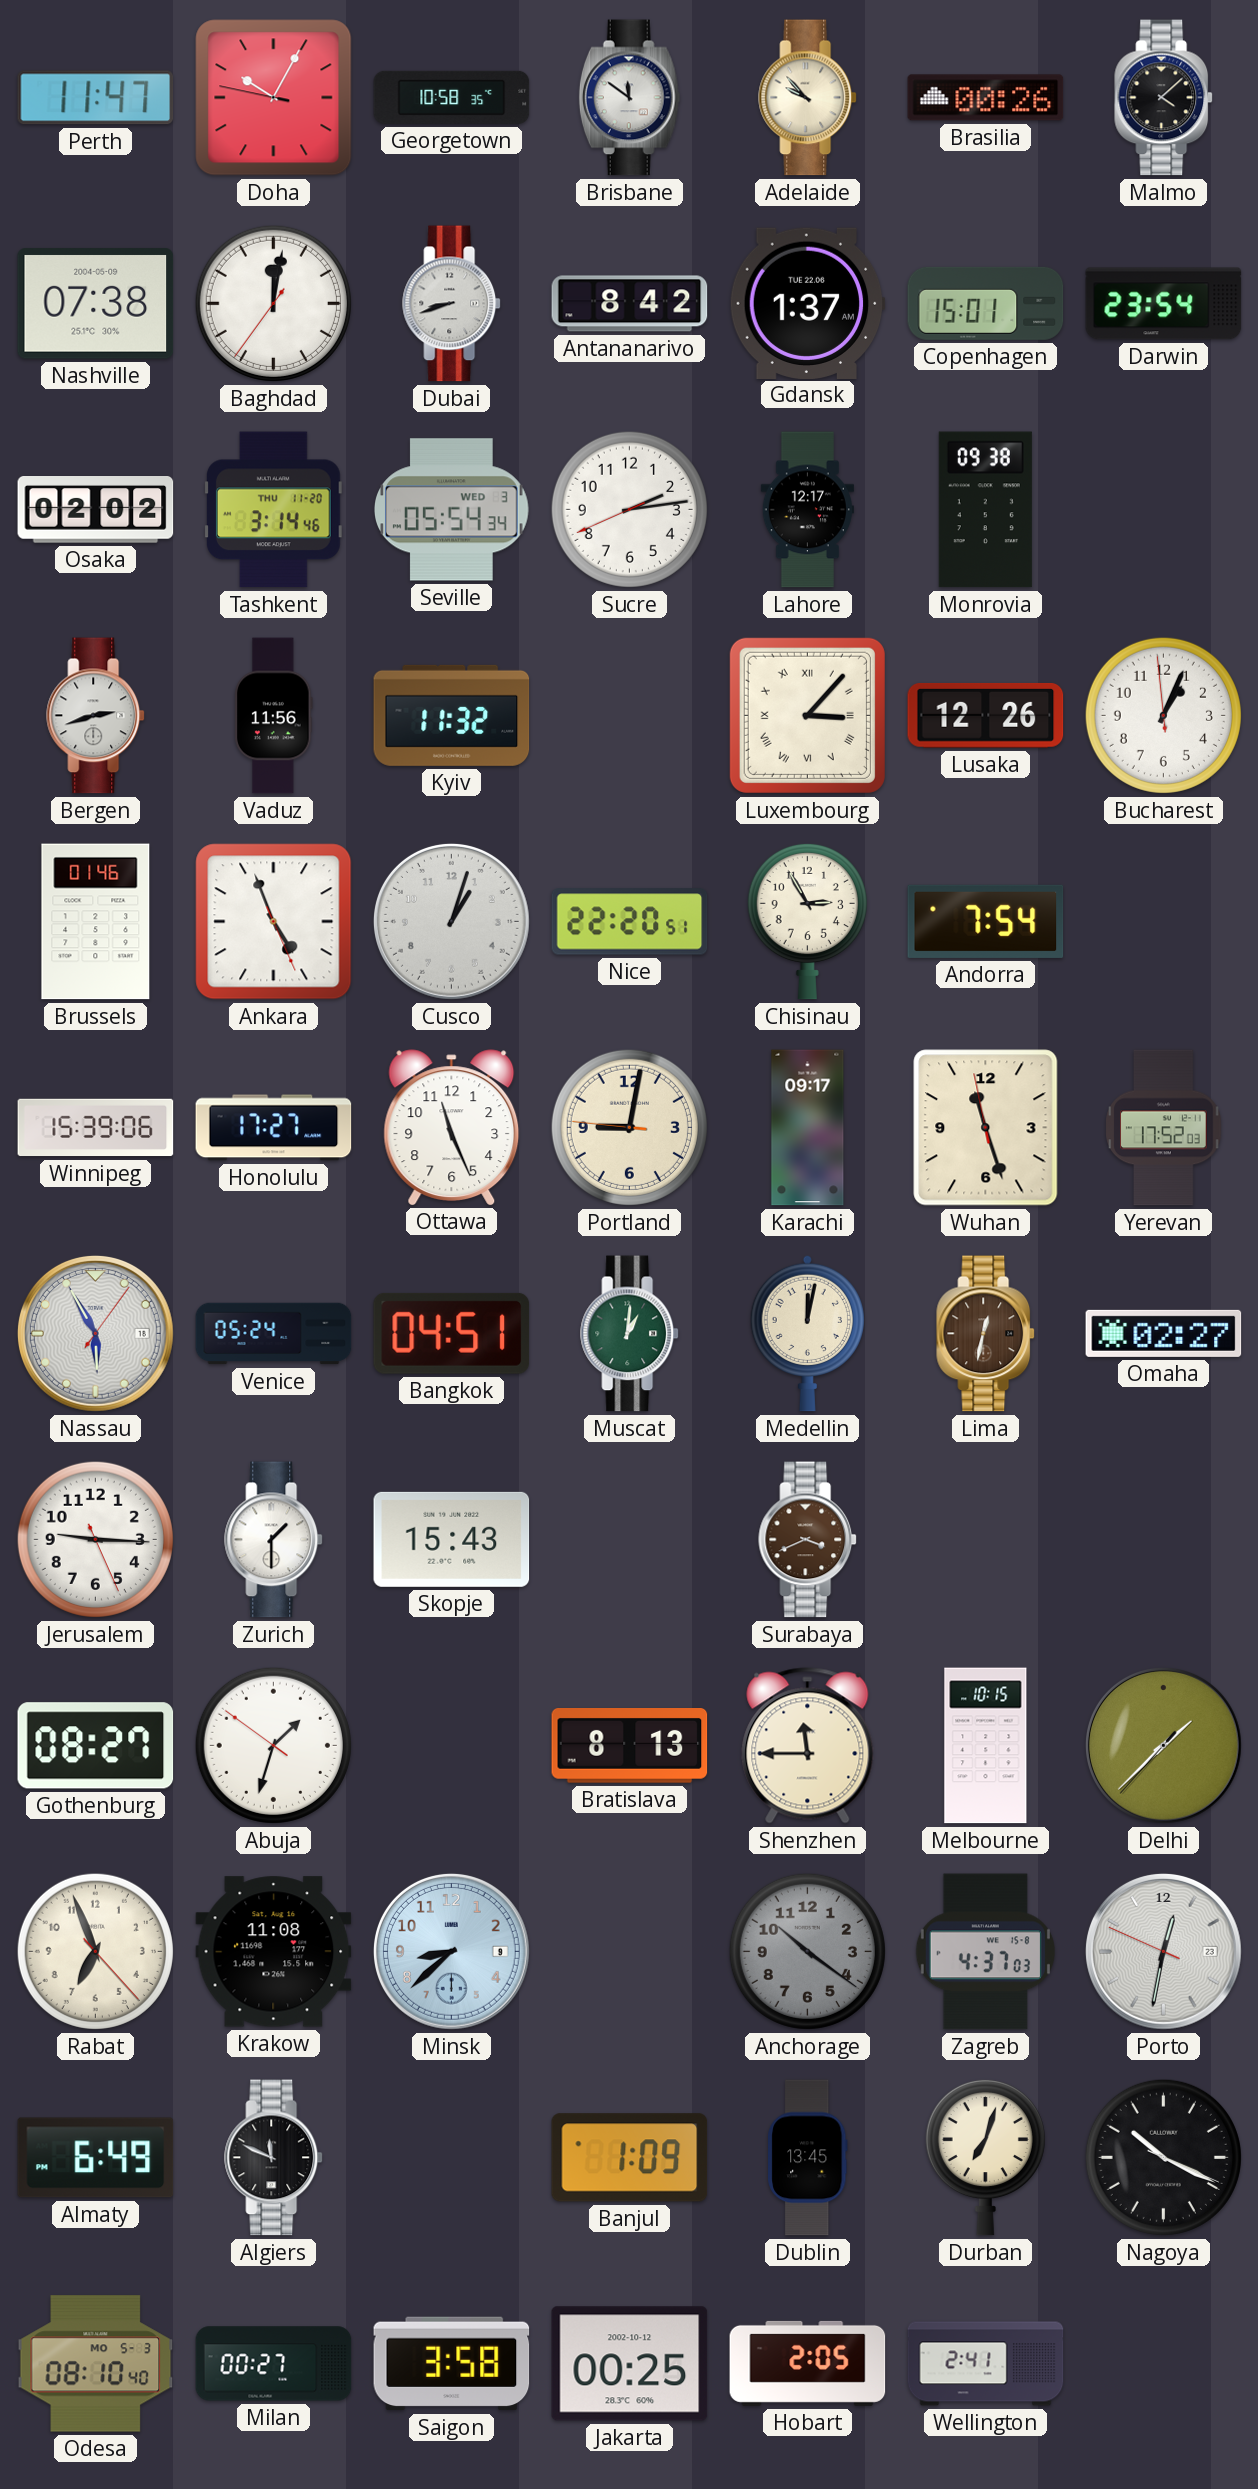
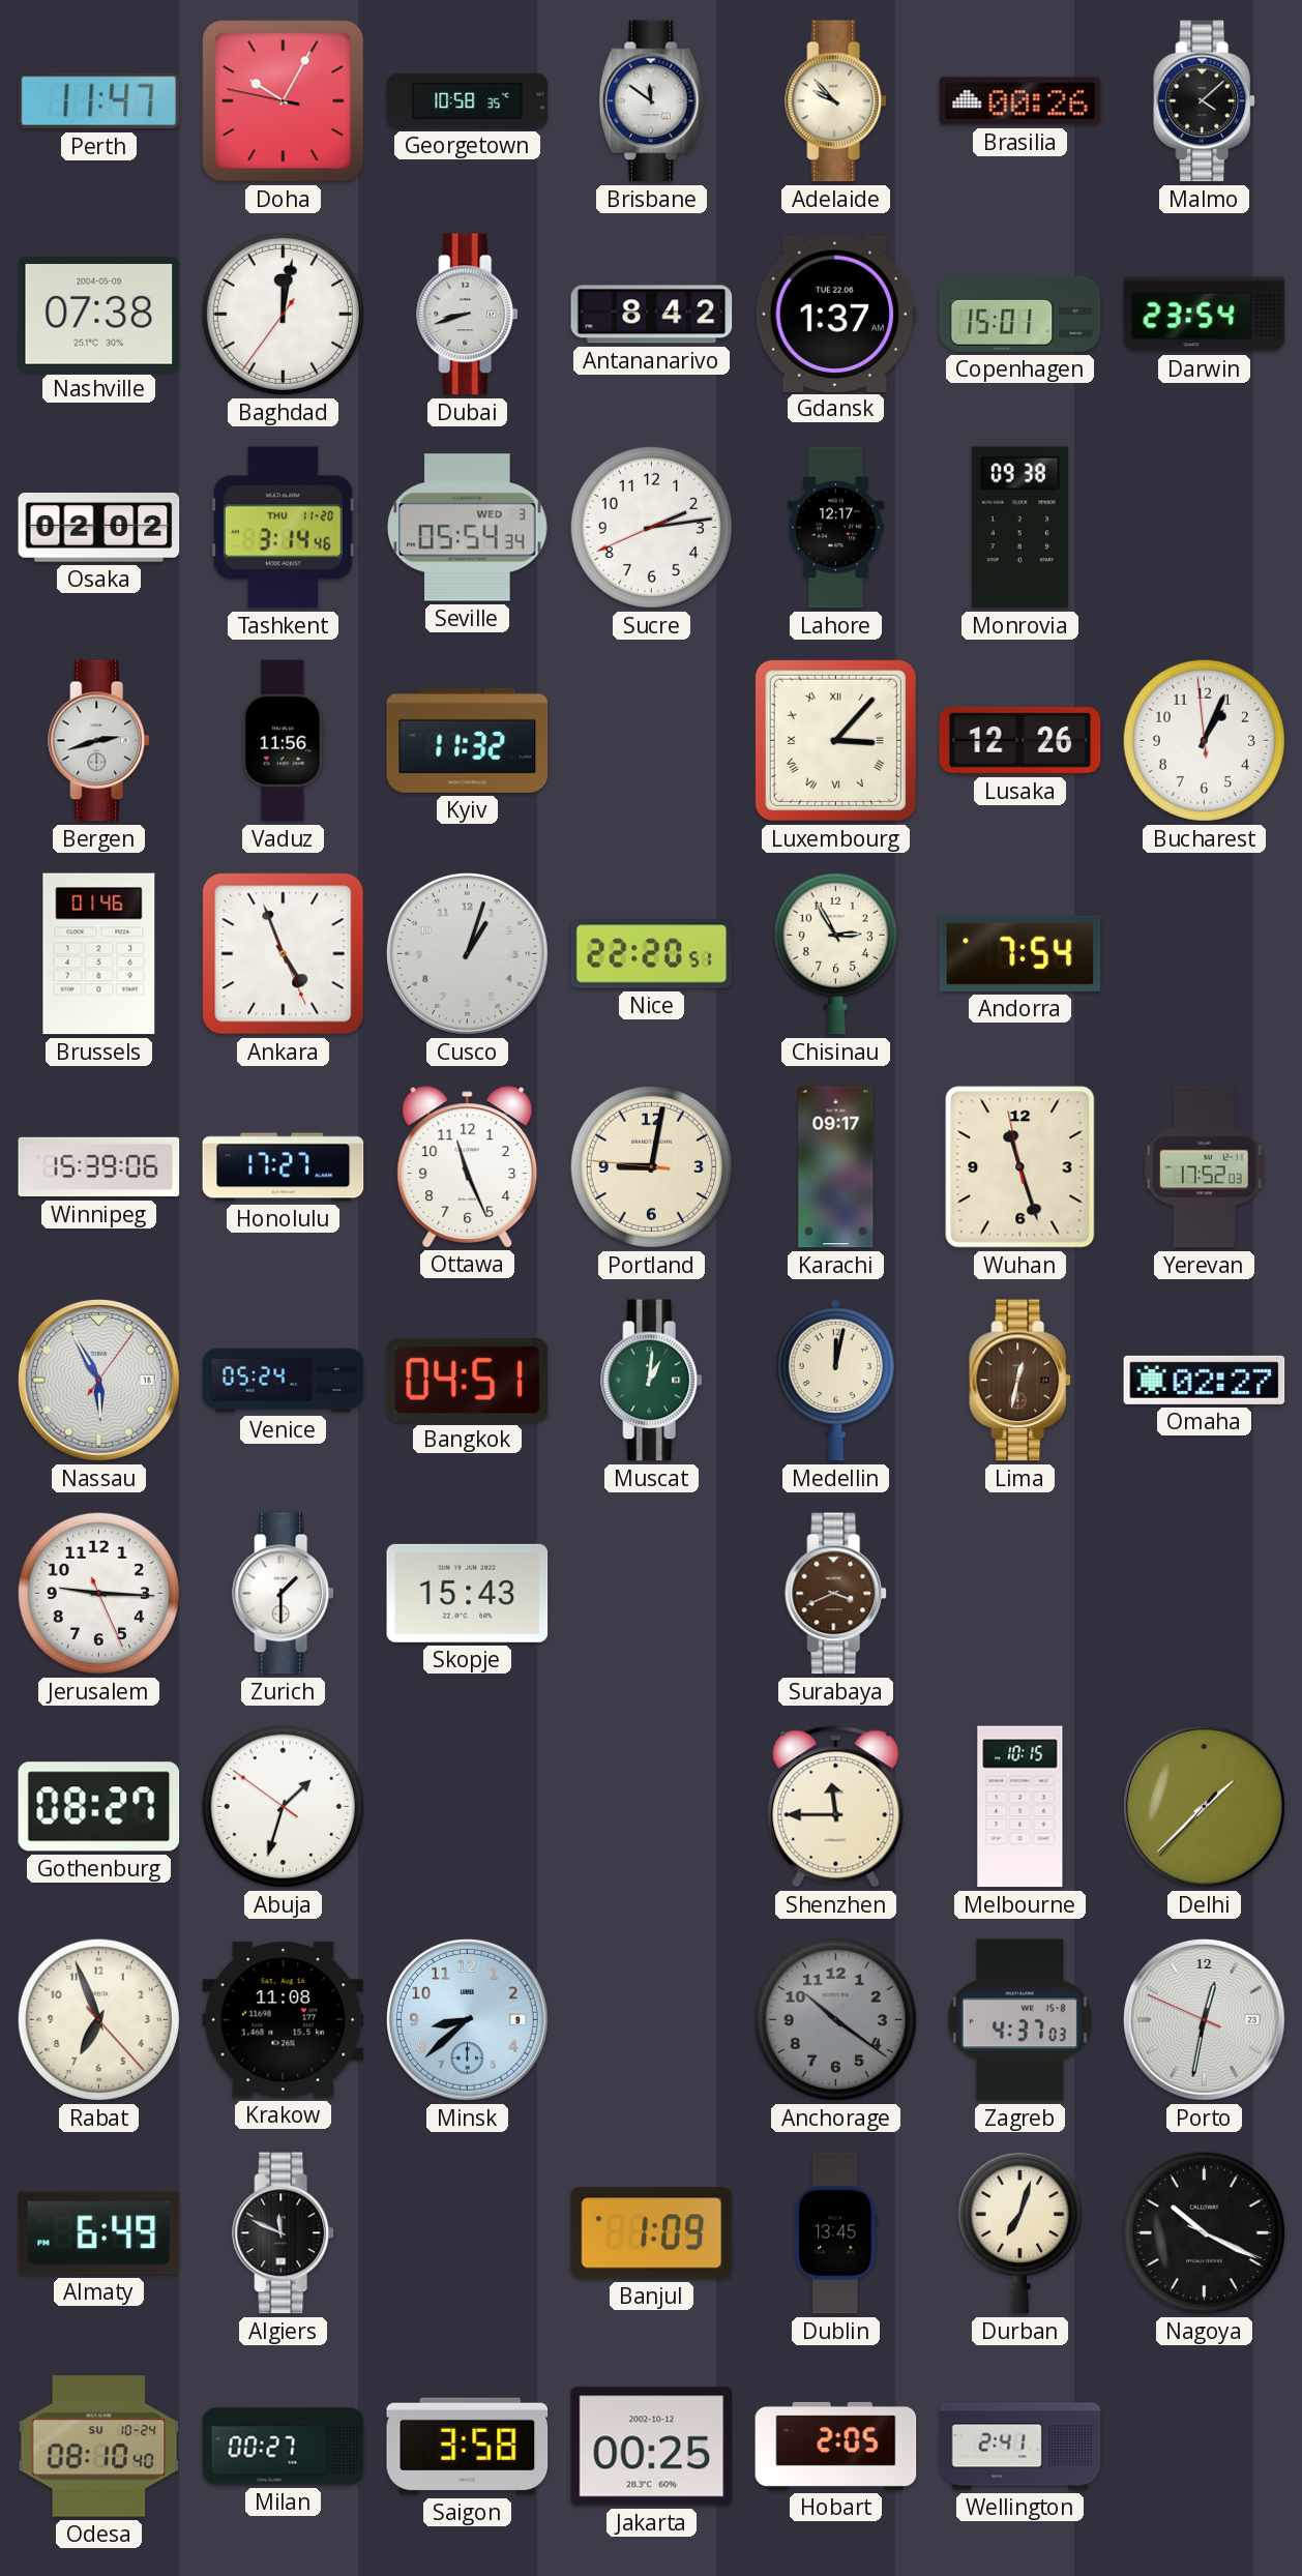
Bratislava: 8:13 -> none
Odesa date: MO 5-3 -> SU 10-24
